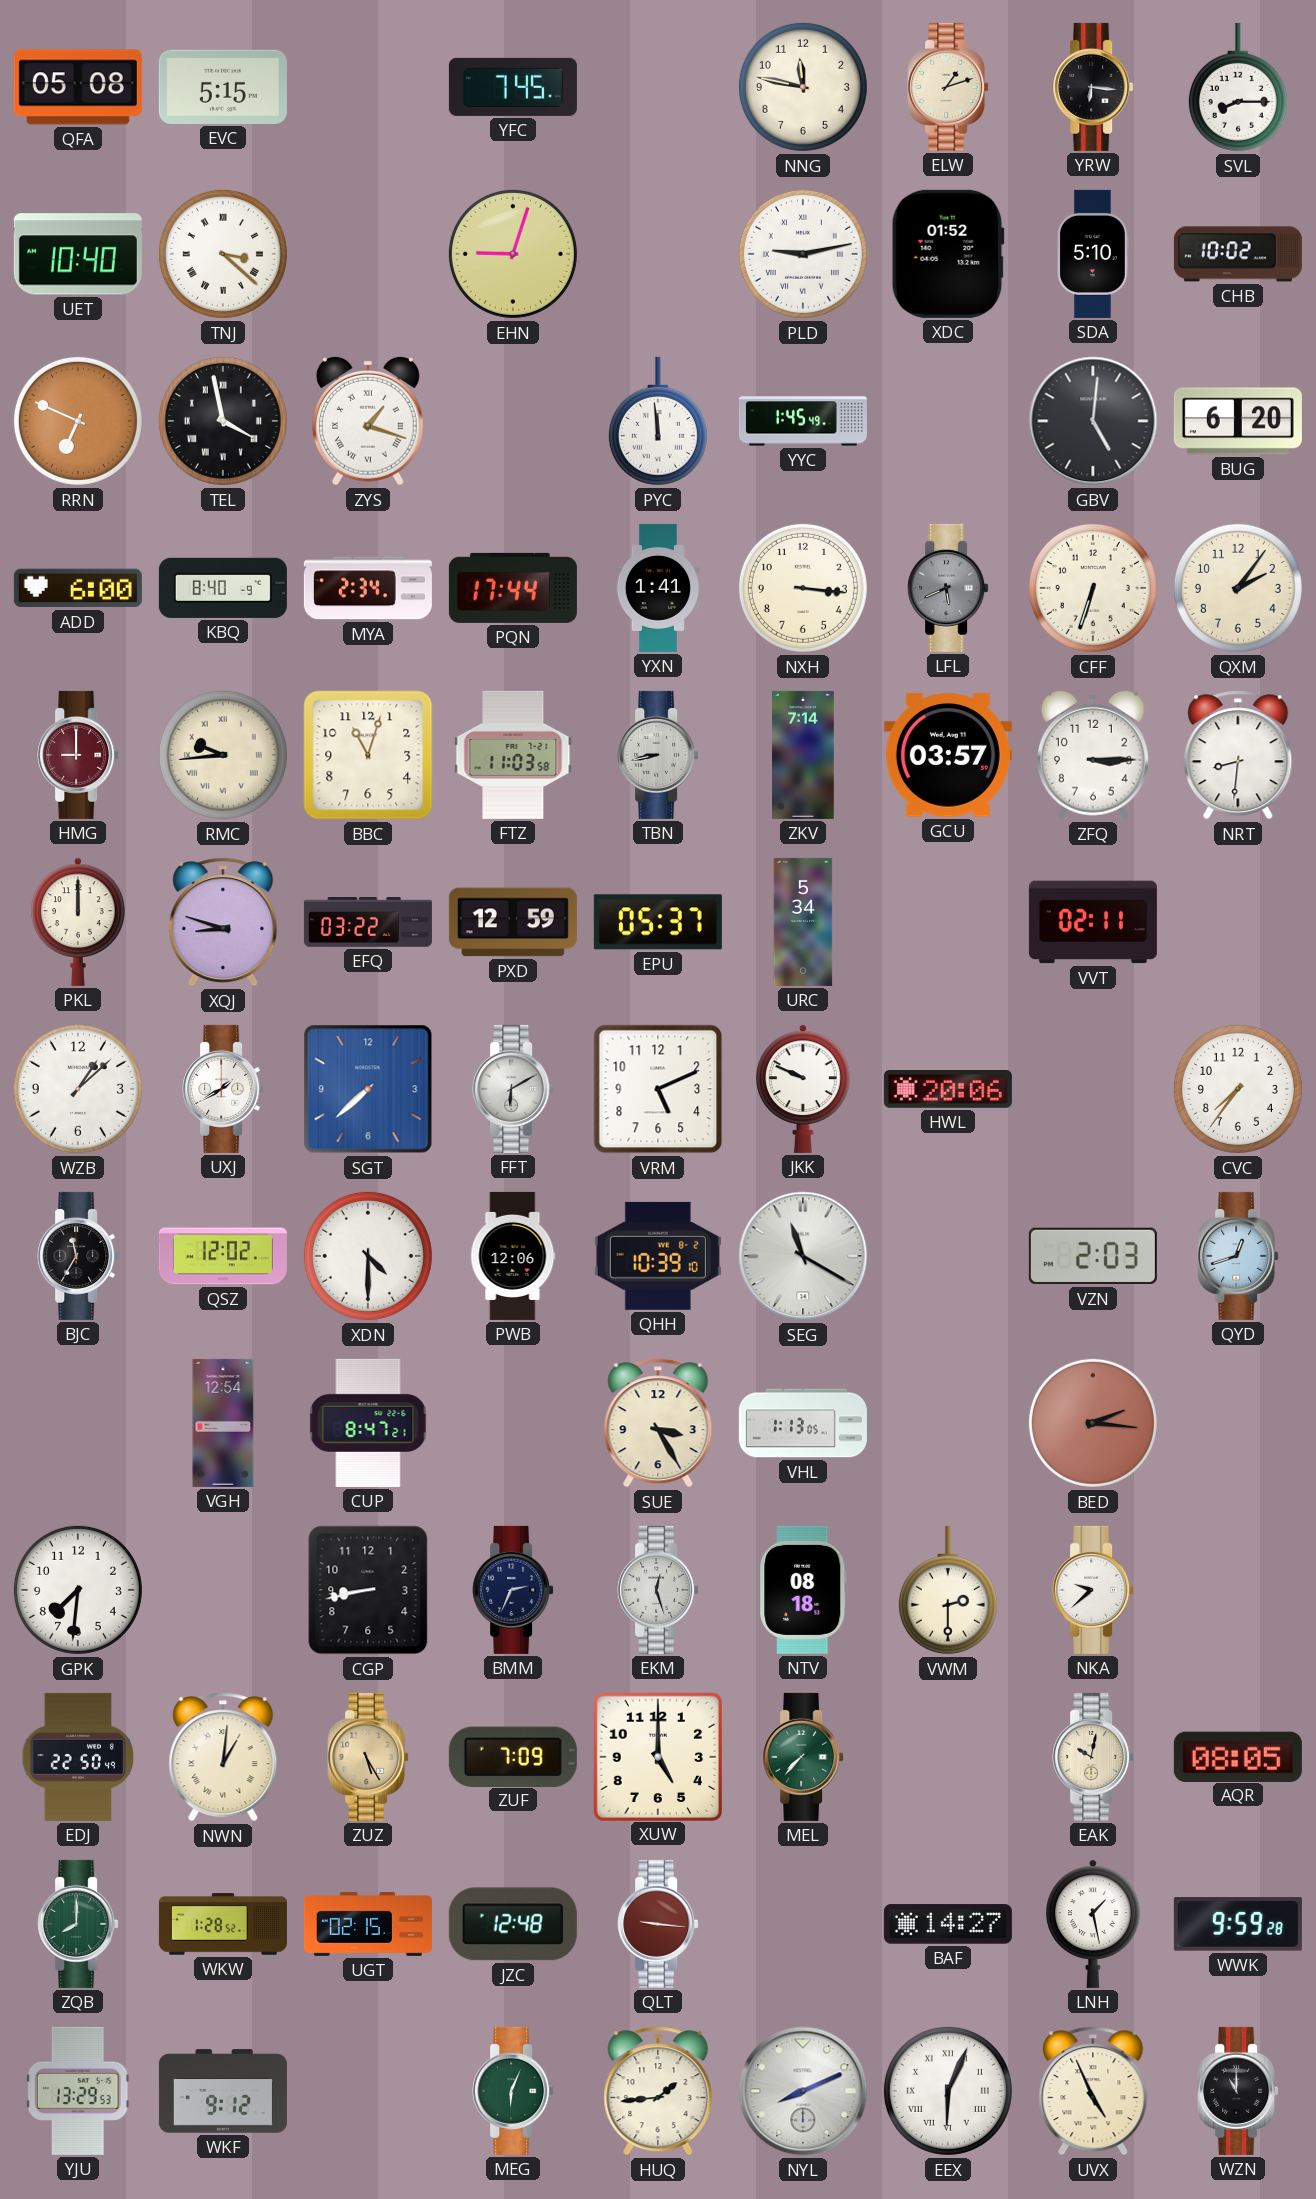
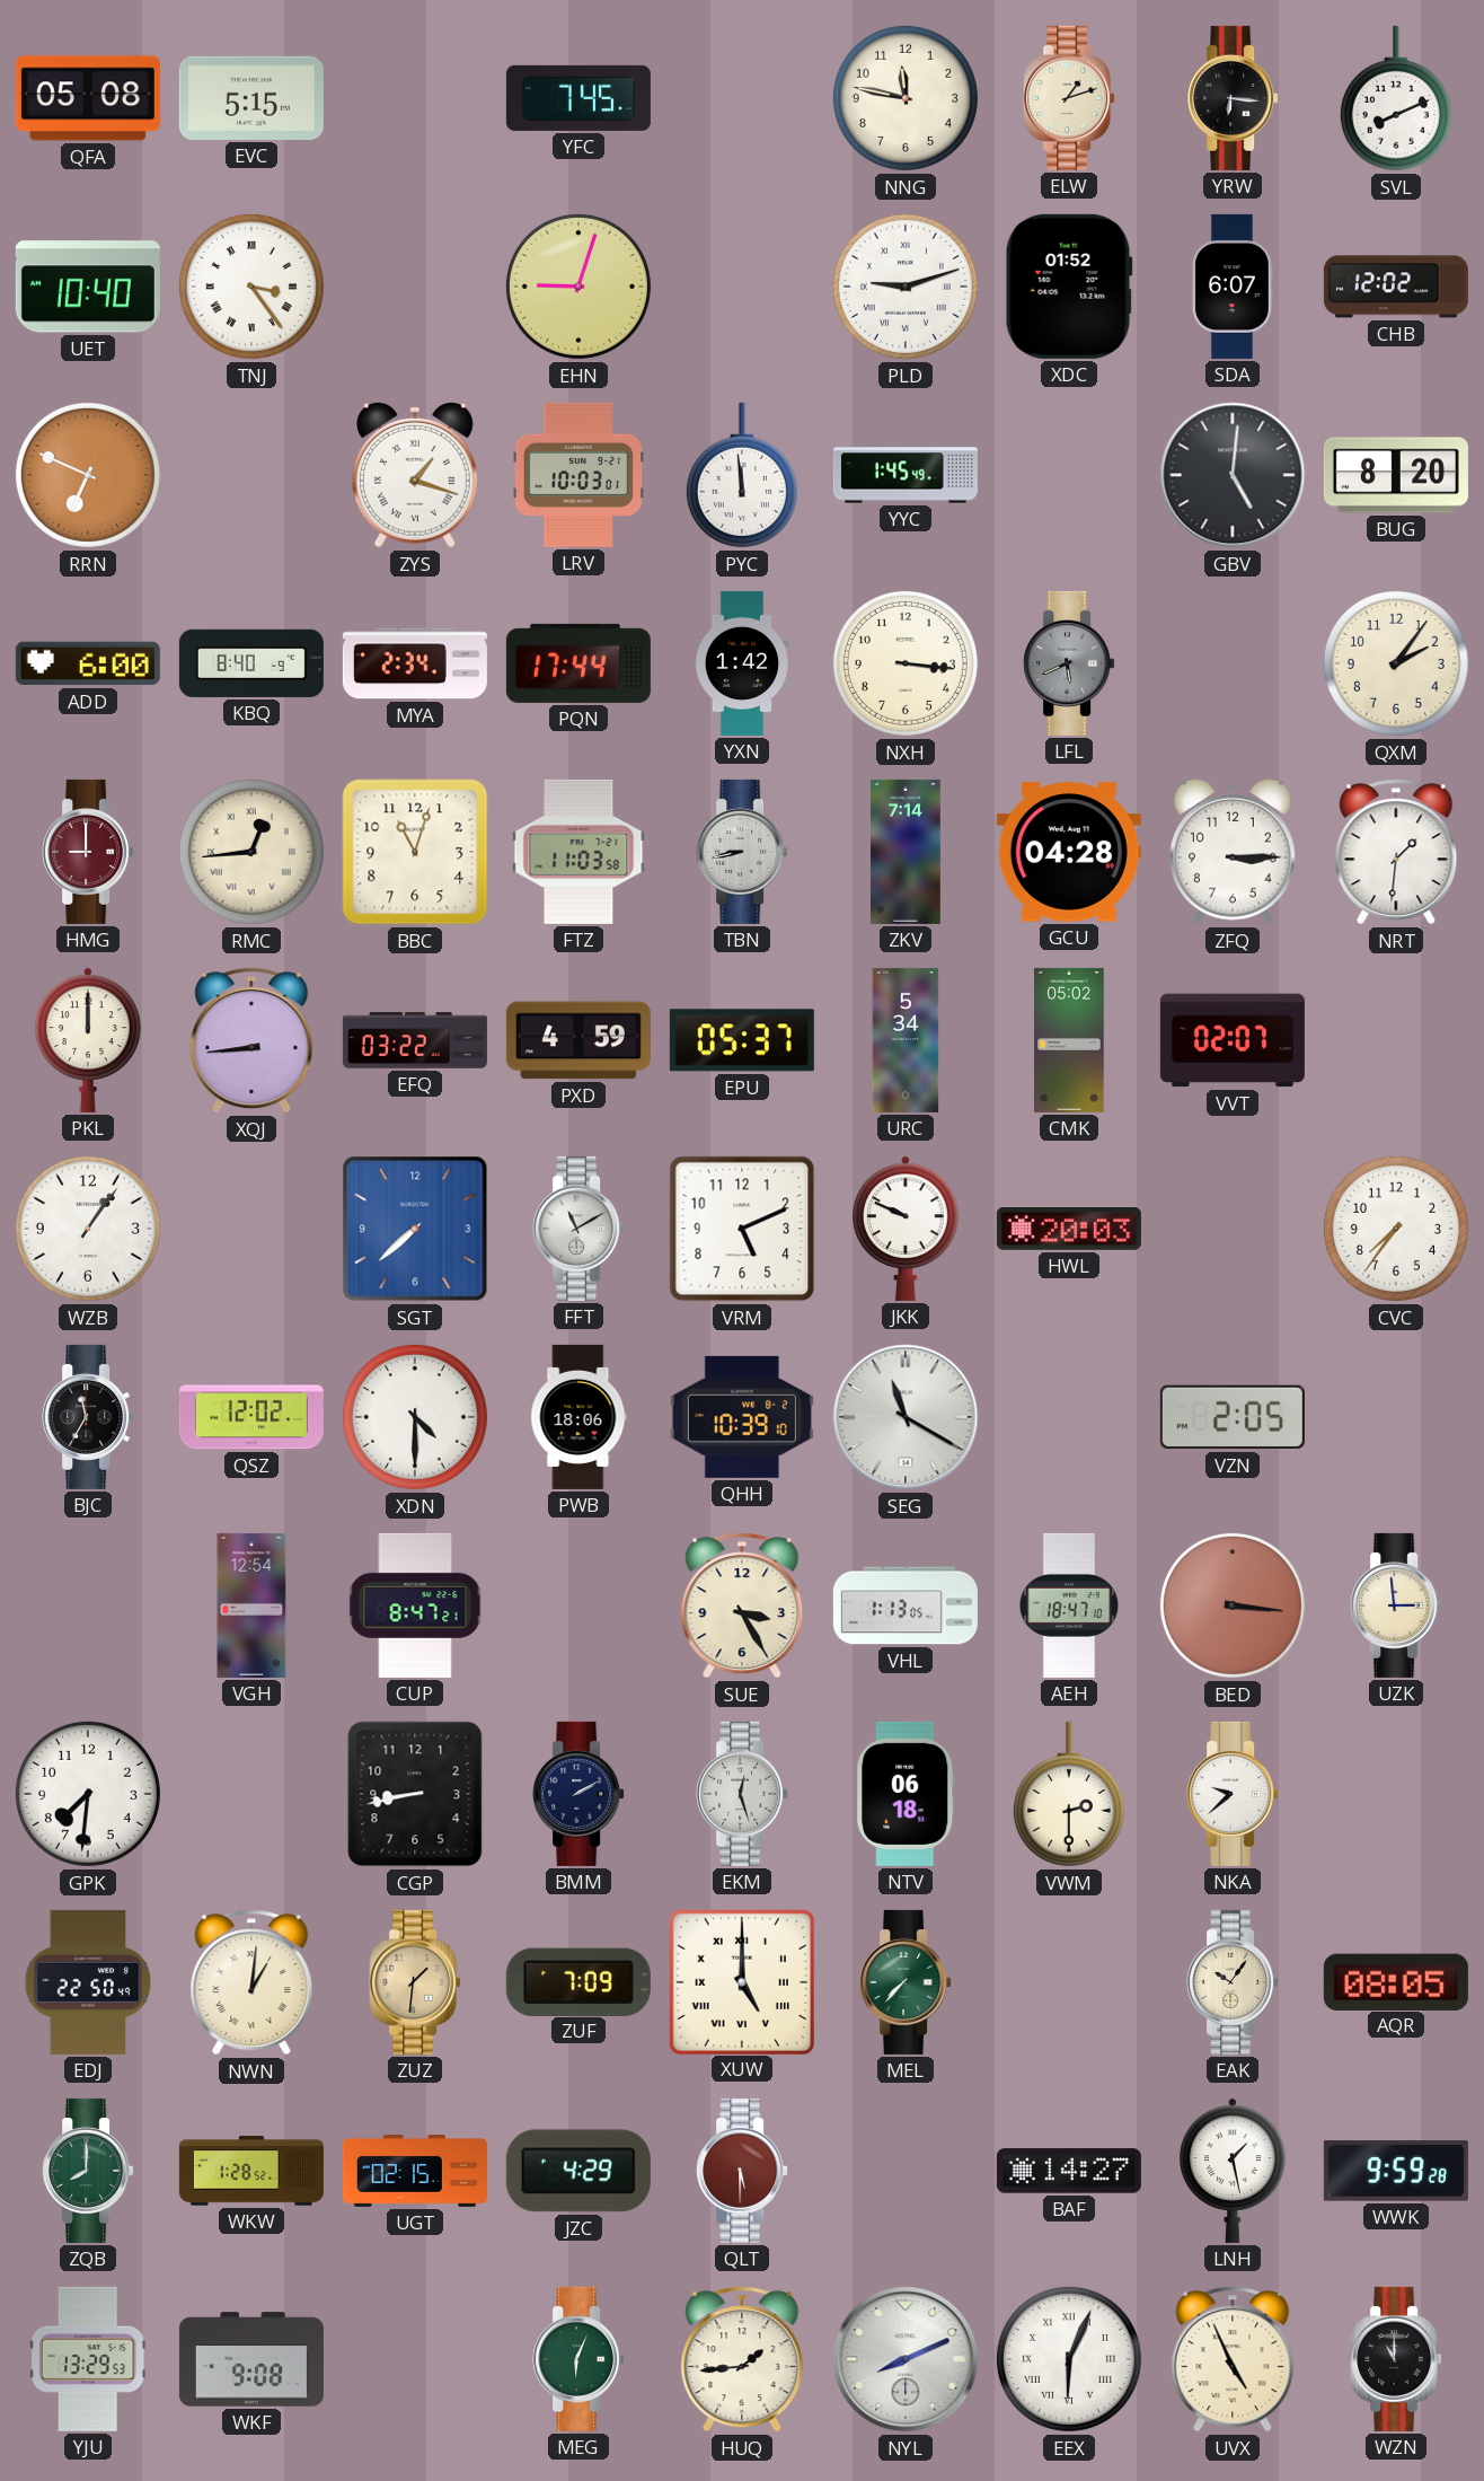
SVL: 8:15 -> 8:11
TNJ: 3:22 -> 3:24
PLD: 9:13 -> 9:12
SDA: 5:10 -> 6:07
CHB: 10:02 -> 12:02
TEL: 3:58 -> none
LRV: none -> 10:03
BUG: 6:20 -> 8:20
YXN: 1:41 -> 1:42
CFF: 6:33 -> none
RMC: 9:44 -> 12:44
GCU: 03:57 -> 04:28
NRT: 8:31 -> 1:31
XQJ: 8:48 -> 8:44
PXD: 12:59 -> 4:59
CMK: none -> 05:02
VVT: 02:11 -> 02:07
WZB: 1:08 -> 1:06
UXJ: 1:40 -> none
FFT: 6:10 -> 11:10
HWL: 20:06 -> 20:03
PWB: 12:06 -> 18:06
VZN: 2:03 -> 2:05
QYD: 12:42 -> none
AEH: none -> 18:47
BED: 2:16 -> 3:16
UZK: none -> 2:59
BMM: 2:34 -> 2:10
NTV: 08:18 -> 06:18
ZUZ: 5:25 -> 1:31
XUW numerals: Arabic -> Roman
EAK: 10:02 -> 10:06
JZC: 12:48 -> 4:29
QLT: 9:16 -> 5:30
WKF: 9:12 -> 9:08
